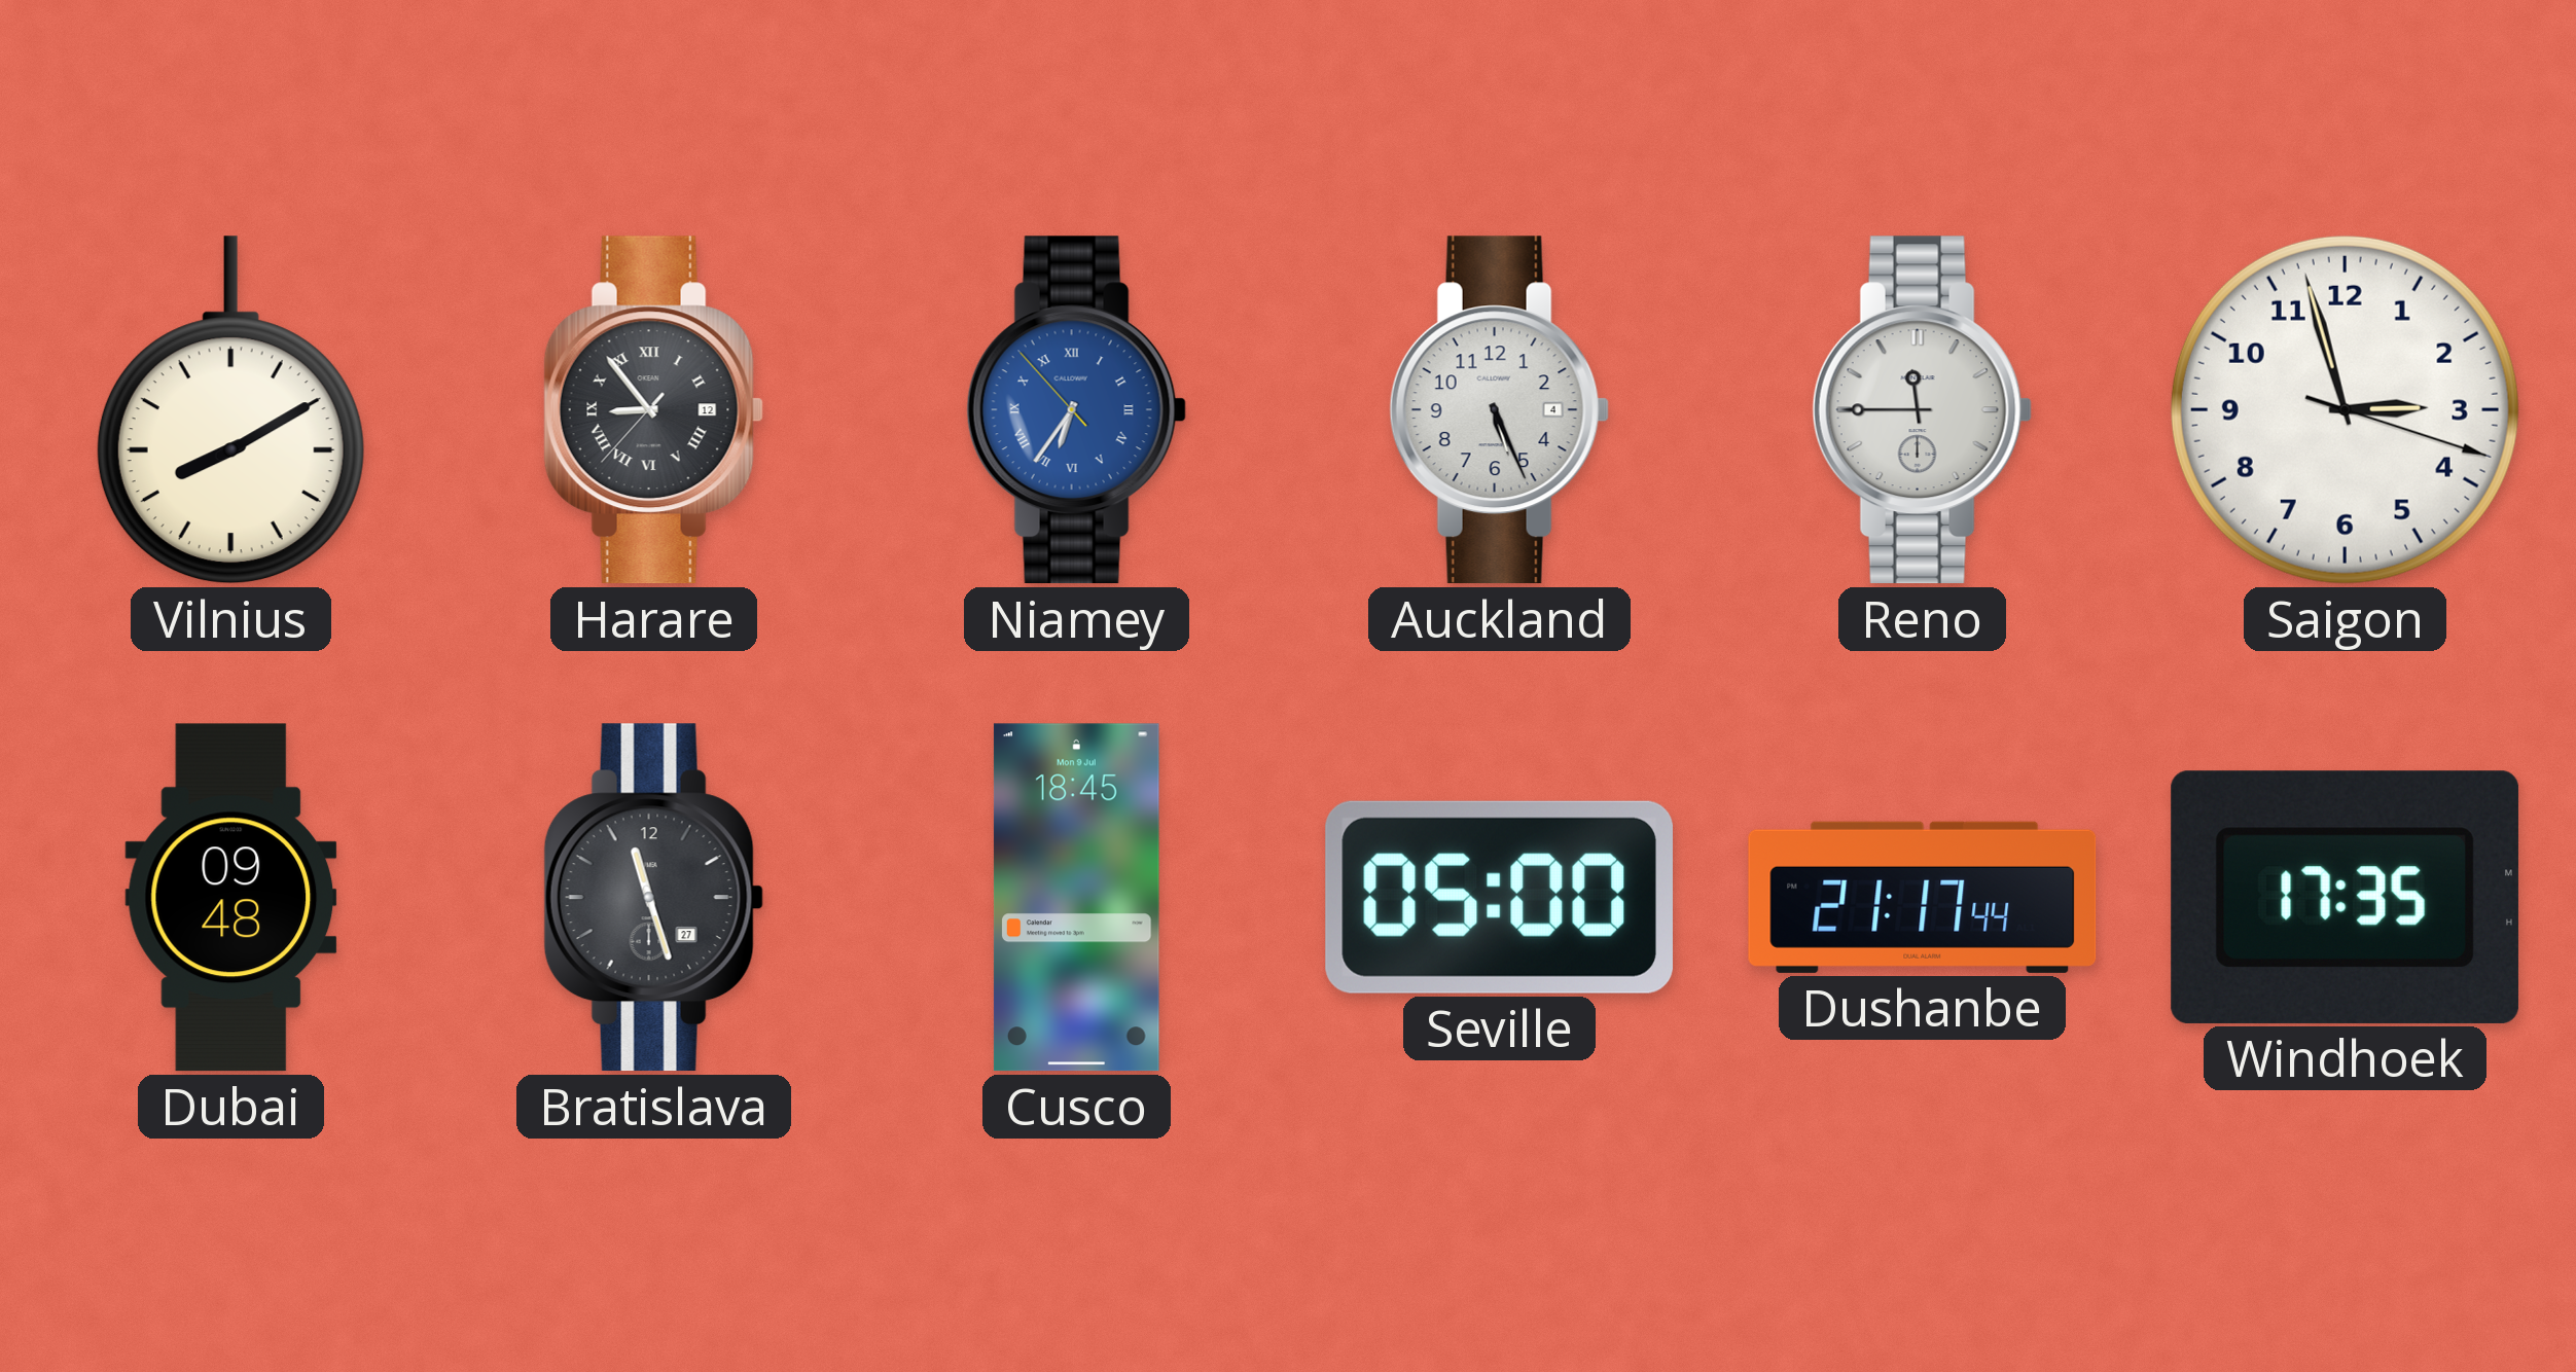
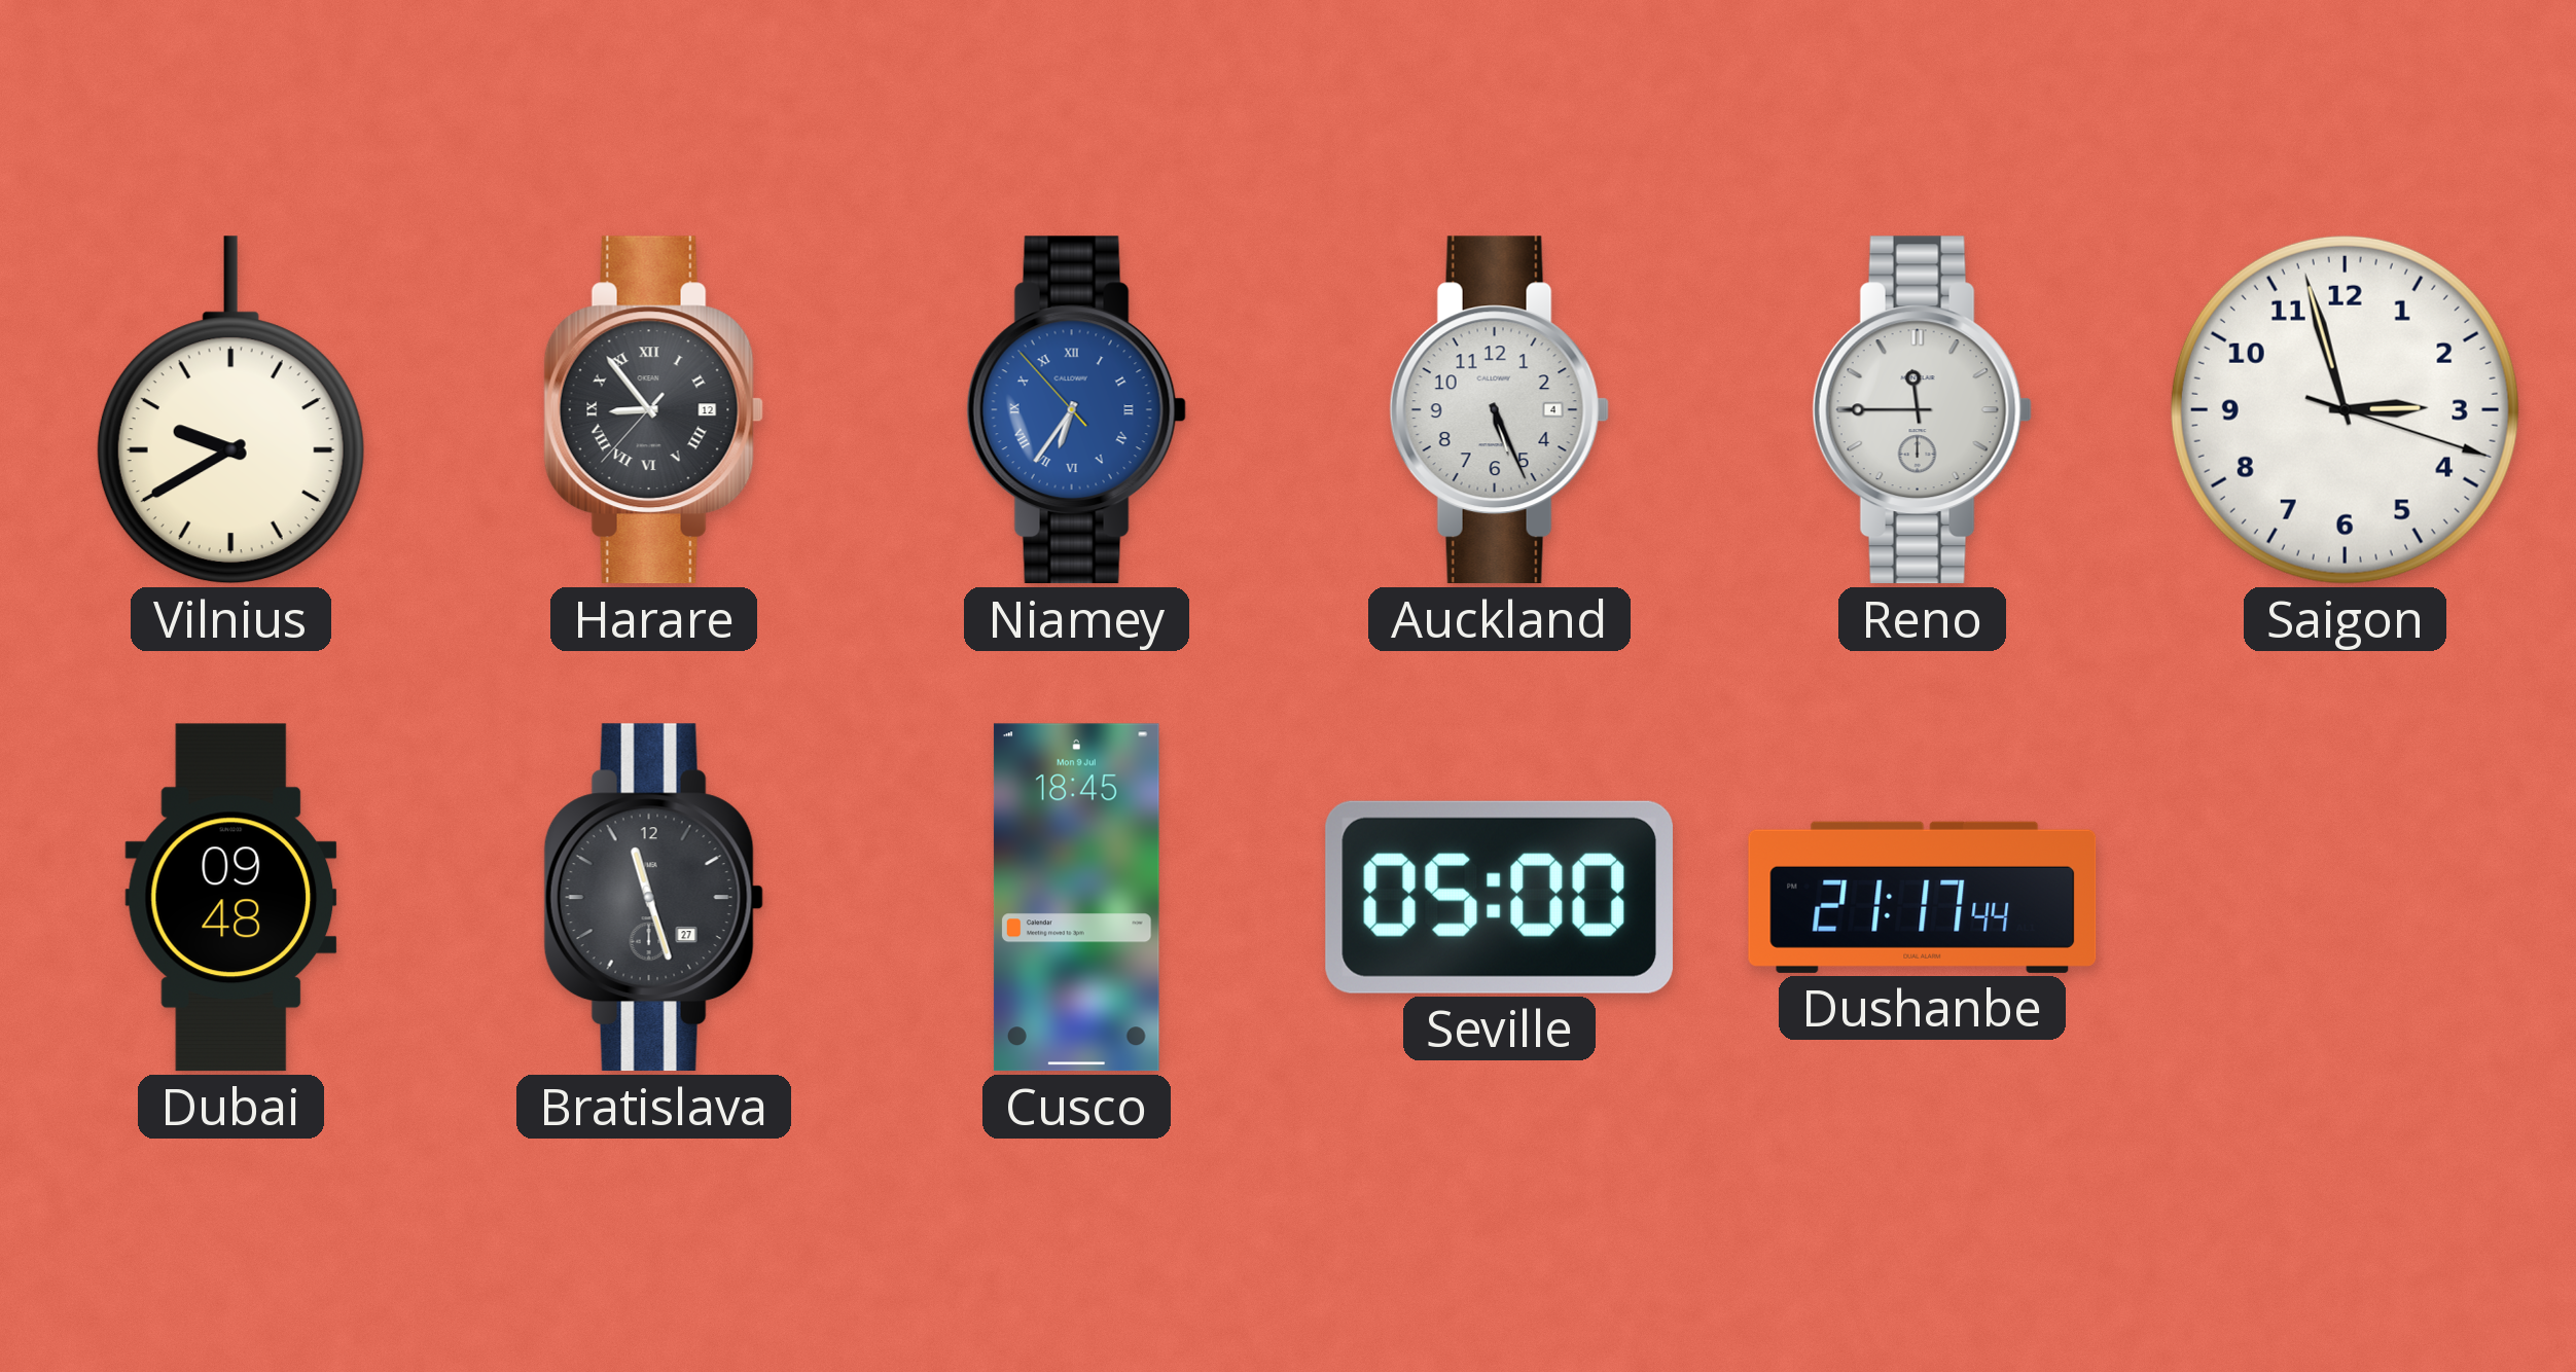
Vilnius: 8:10 -> 9:40
Windhoek: 17:35 -> none
